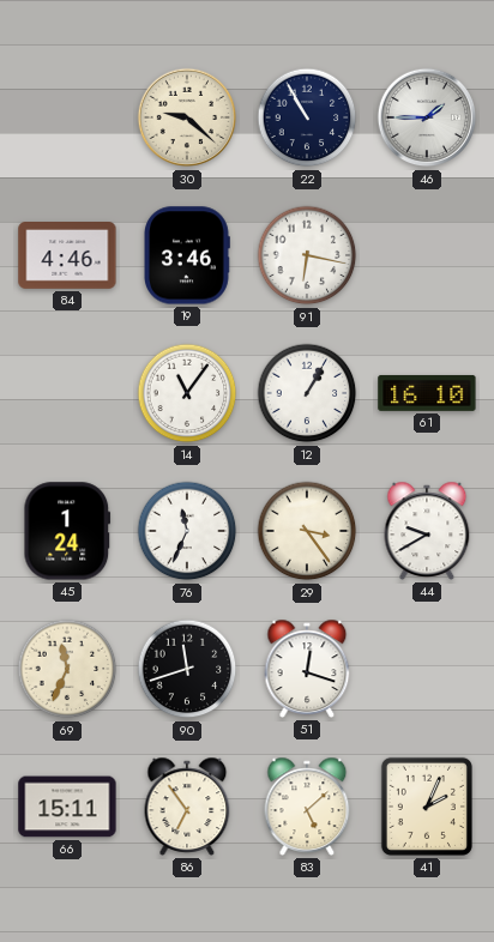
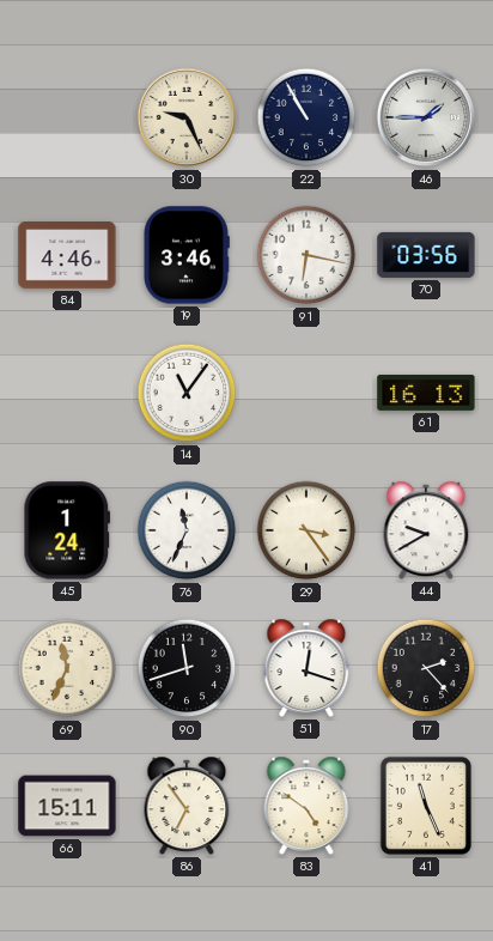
30: 9:22 -> 9:26
70: none -> 03:56
12: 1:05 -> none
61: 16:10 -> 16:13
17: none -> 2:23
83: 5:08 -> 4:51
41: 2:04 -> 11:26
